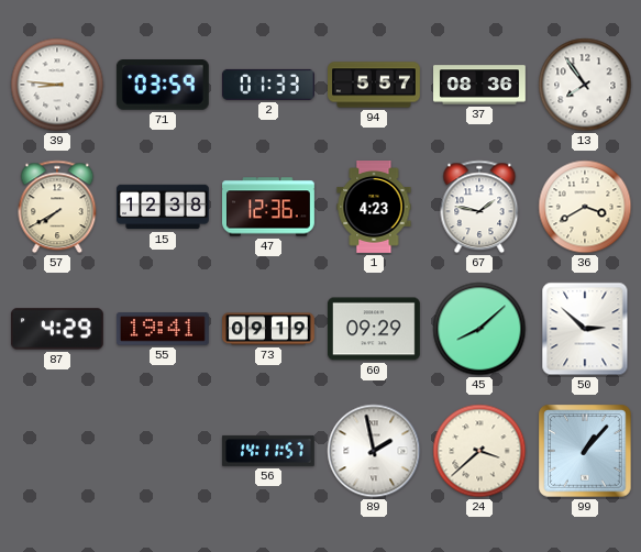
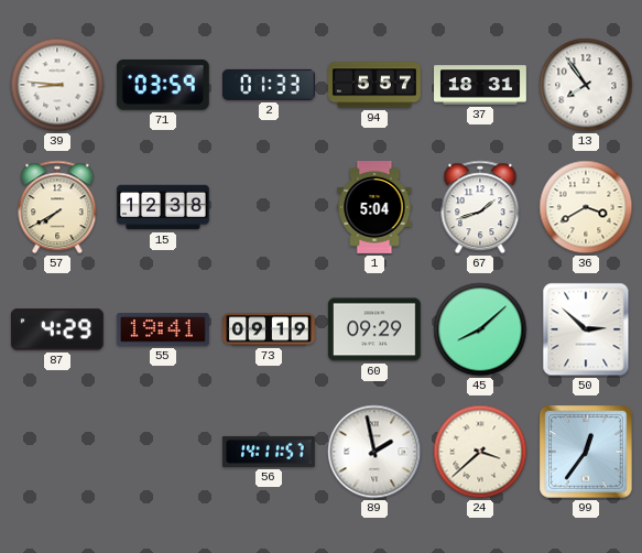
37: 08:36 -> 18:31
47: 12:36 -> none
1: 4:23 -> 5:04
67: 1:47 -> 1:42
99: 1:07 -> 12:36
